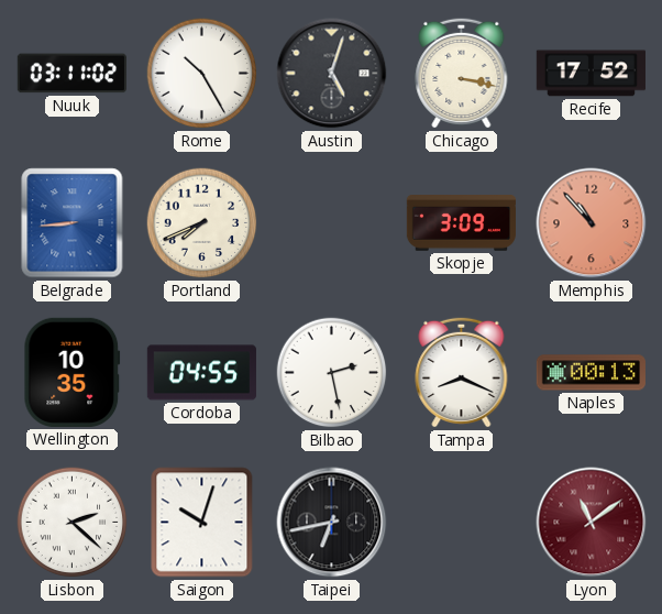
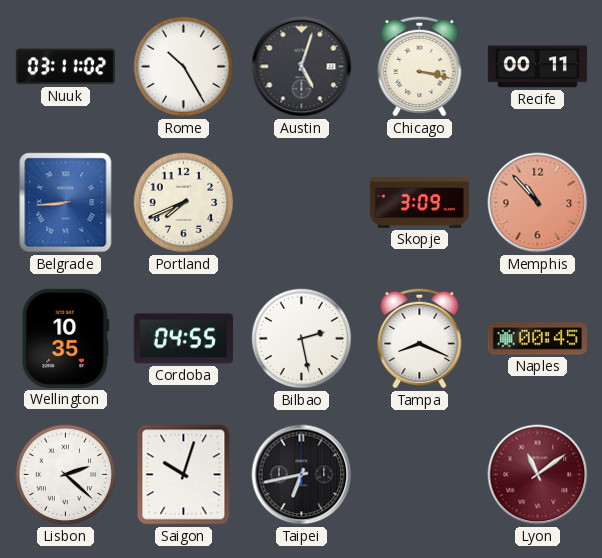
Recife: 17:52 -> 00:11
Naples: 00:13 -> 00:45
